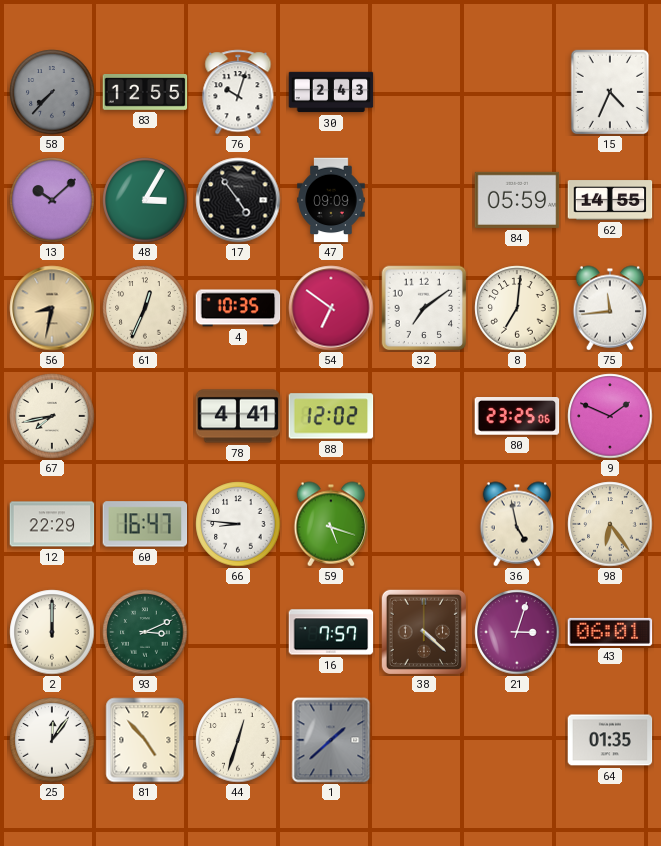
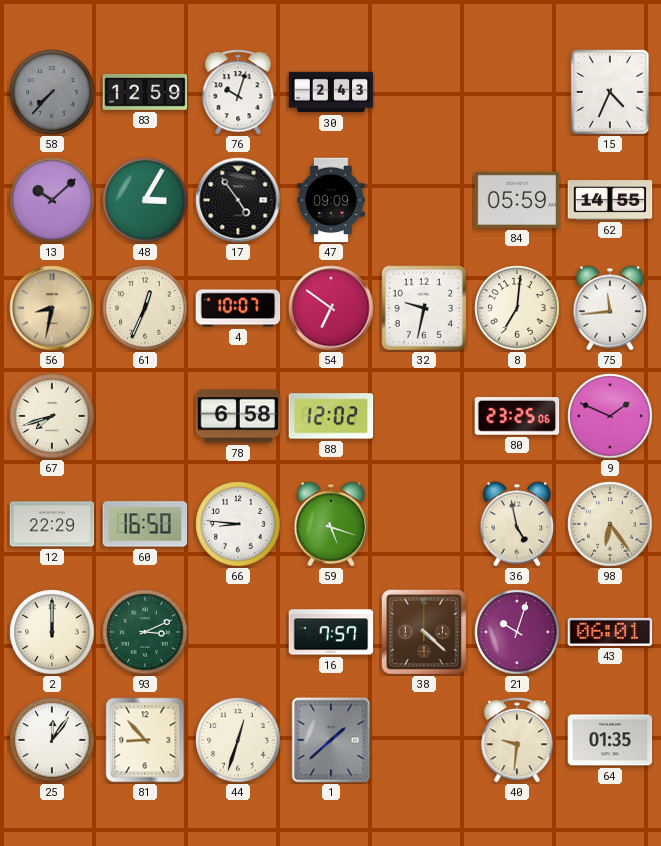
83: 12:55 -> 12:59
4: 10:35 -> 10:07
32: 7:09 -> 9:32
67: 7:43 -> 7:42
78: 4:41 -> 6:58
60: 16:47 -> 16:50
21: 3:03 -> 10:03
81: 4:53 -> 8:53
40: none -> 9:31
